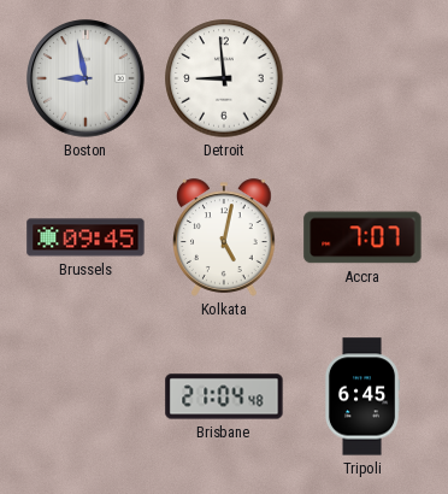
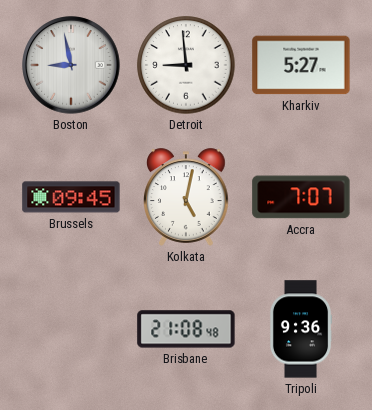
Kharkiv: none -> 5:27
Brisbane: 21:04 -> 21:08
Tripoli: 6:45 -> 9:36
